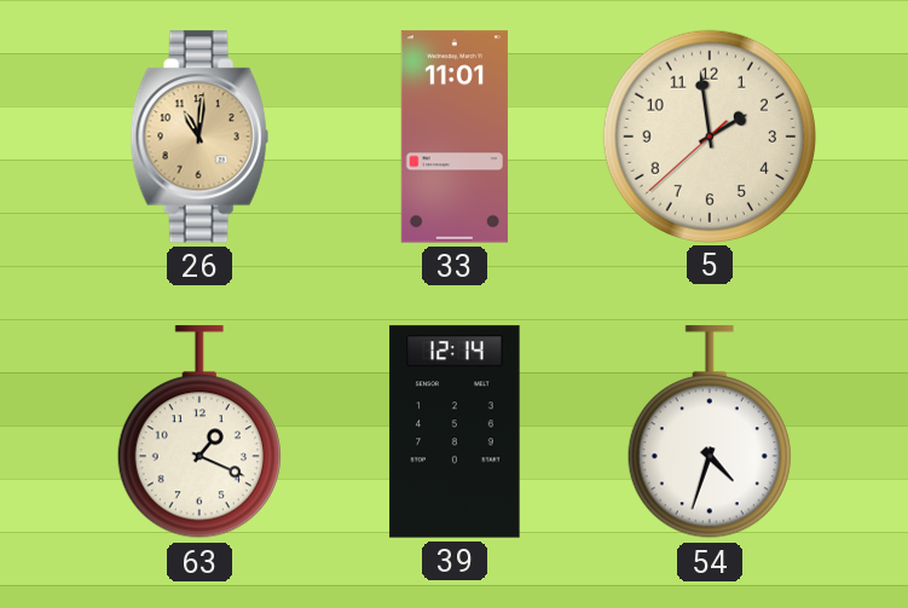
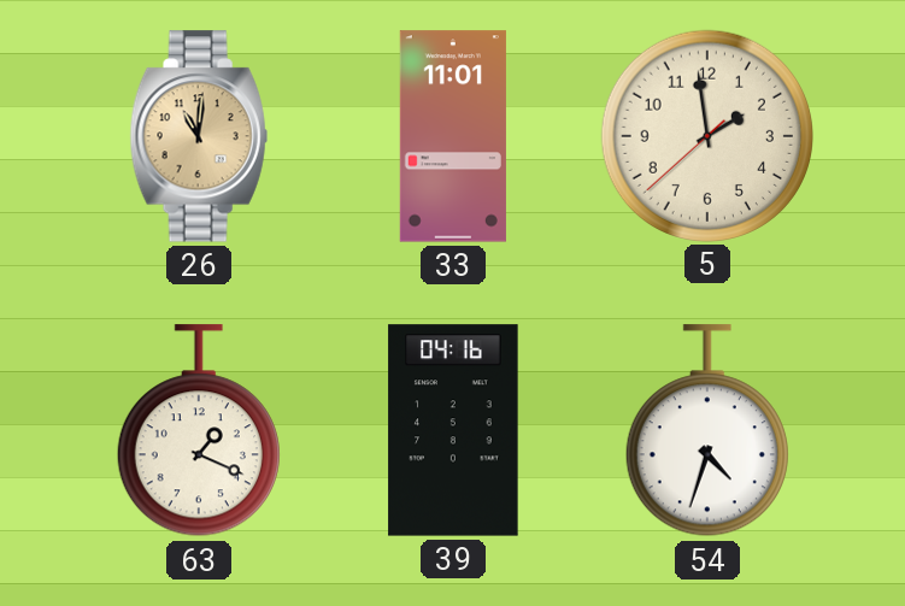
39: 12:14 -> 04:16
